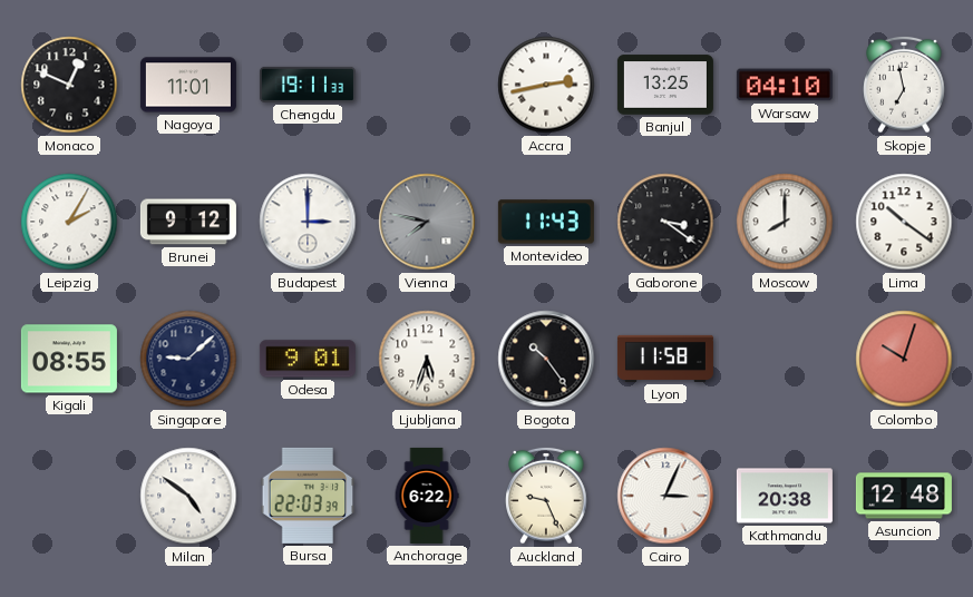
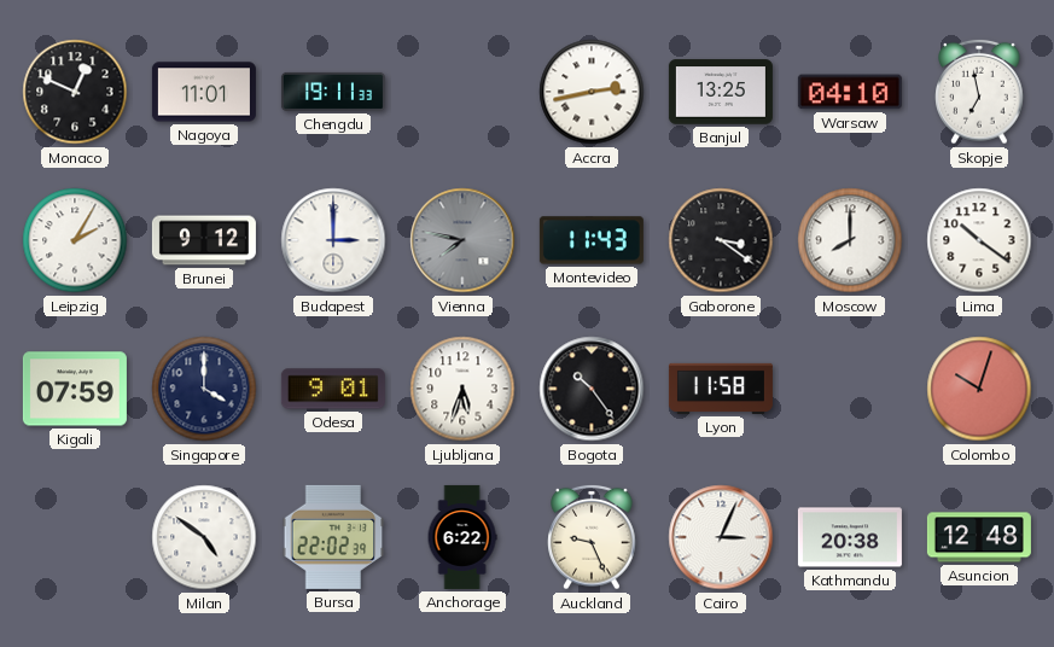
Kigali: 08:55 -> 07:59
Singapore: 9:08 -> 4:00
Bursa: 22:03 -> 22:02
